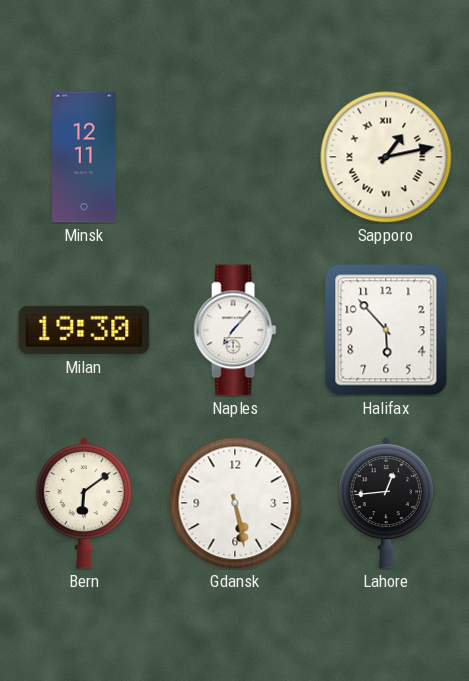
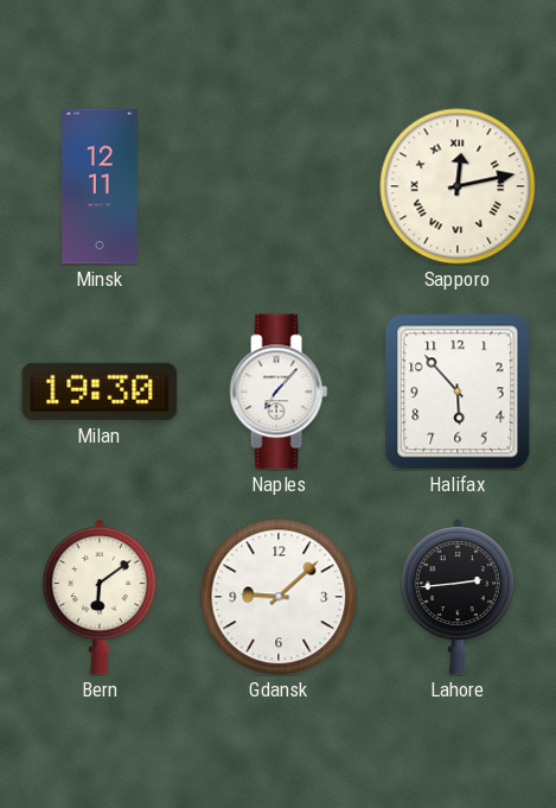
Sapporo: 1:13 -> 12:13
Gdansk: 5:28 -> 9:08
Lahore: 12:44 -> 2:44
